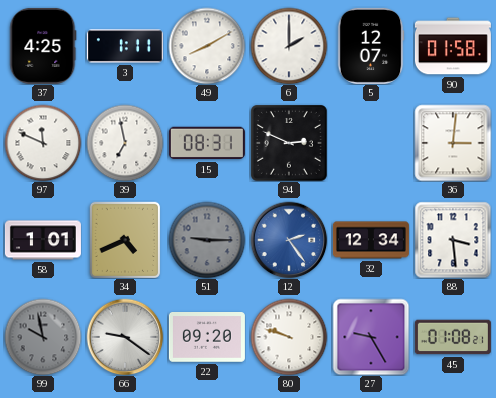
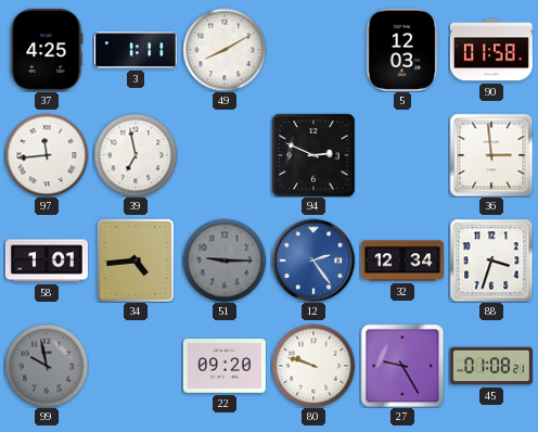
6: 2:00 -> none
5: 12:07 -> 12:03
97: 11:49 -> 11:44
15: 08:31 -> none
36: 3:01 -> 2:59
34: 4:41 -> 4:44
88: 3:29 -> 3:33
66: 9:21 -> none
